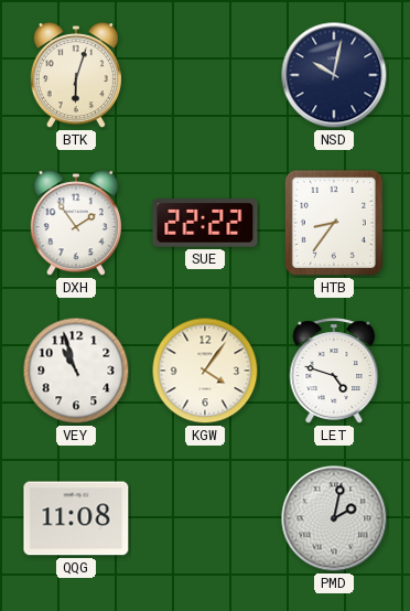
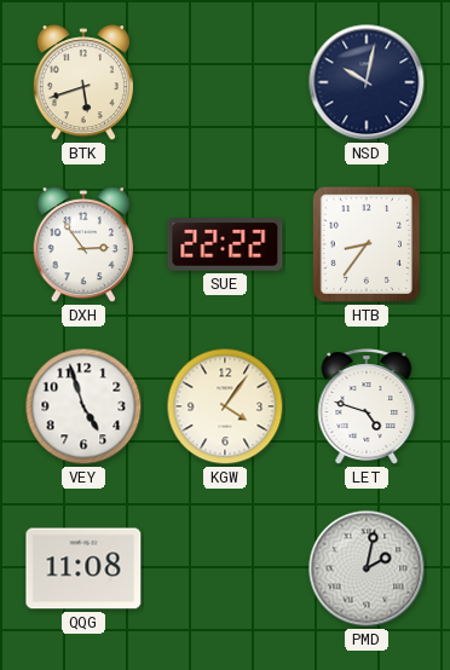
BTK: 6:03 -> 5:42
DXH: 1:54 -> 2:54
VEY: 10:57 -> 4:57
